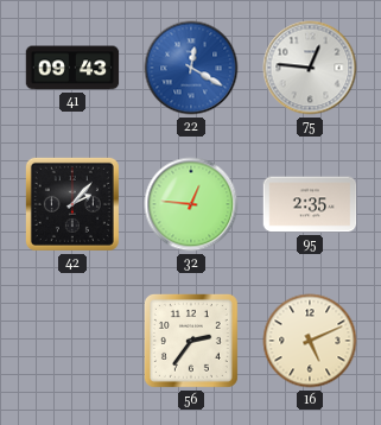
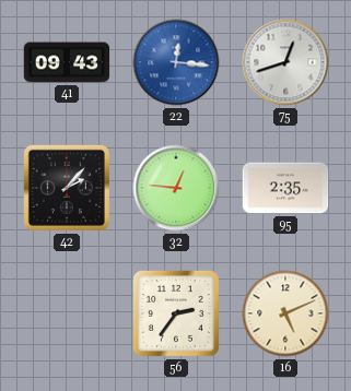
22: 12:20 -> 12:16
75: 12:46 -> 12:42
